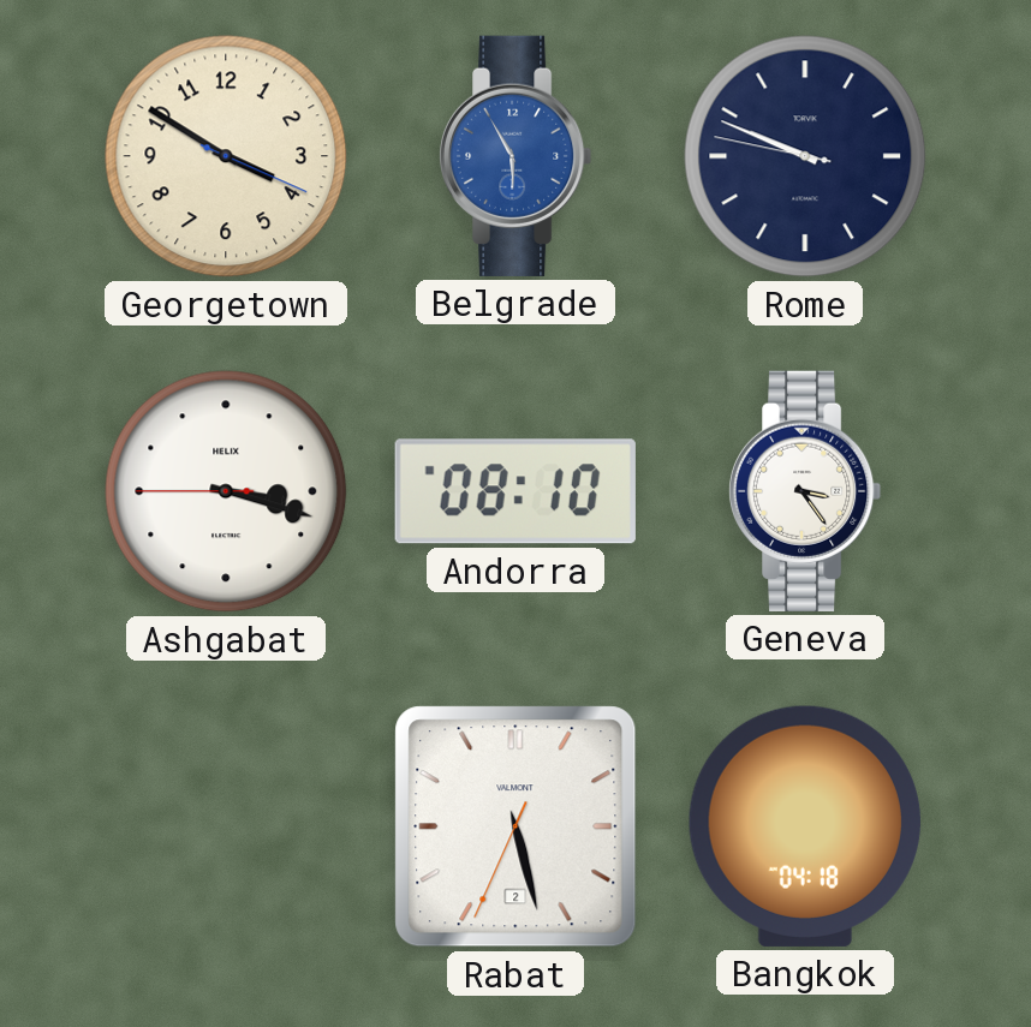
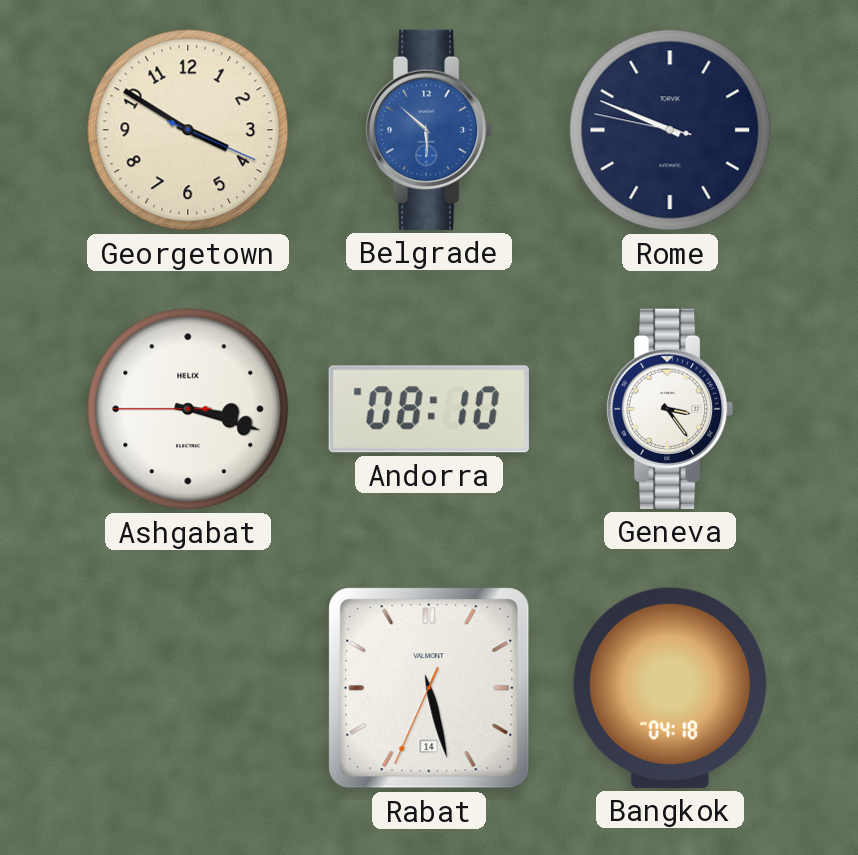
Belgrade: 5:55 -> 5:52
Rabat date: 2 -> 14
